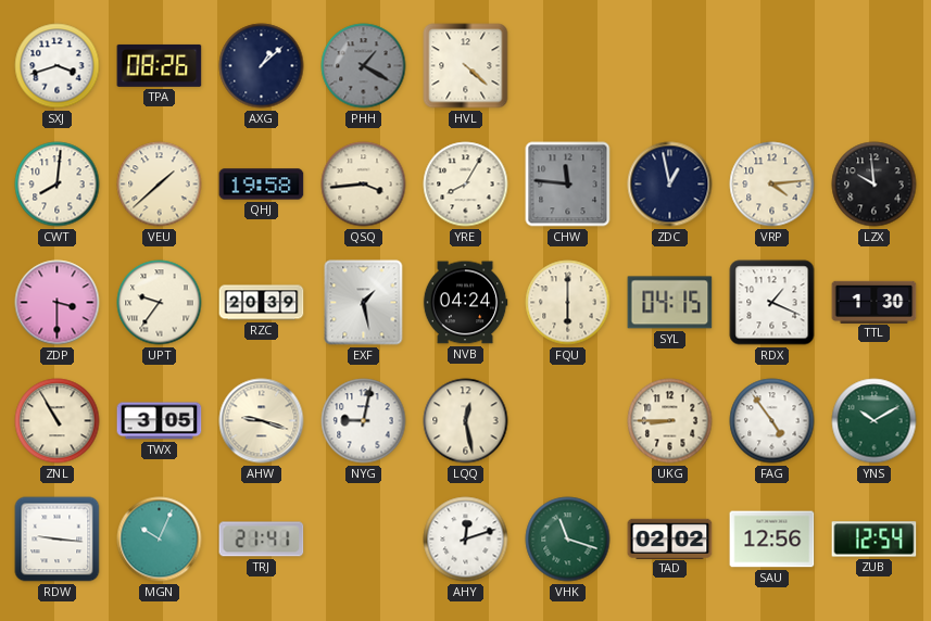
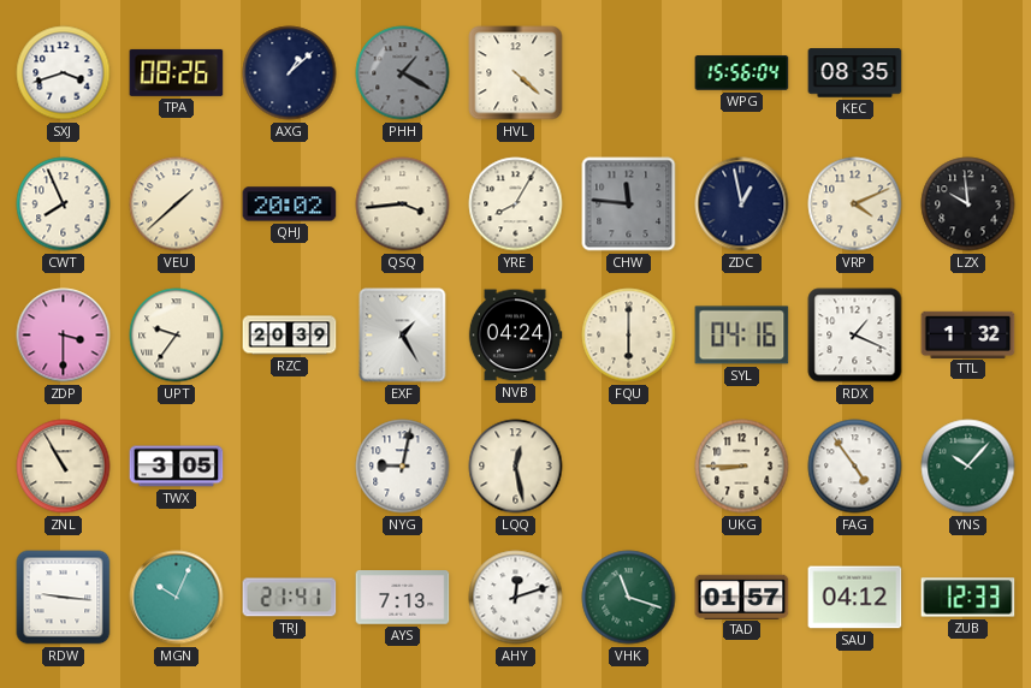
WPG: none -> 15:56
KEC: none -> 08:35
CWT: 8:01 -> 7:56
QHJ: 19:58 -> 20:02
VRP: 4:14 -> 4:11
EXF: 1:28 -> 1:25
SYL: 04:15 -> 04:16
TTL: 1:30 -> 1:32
AHW: 9:18 -> none
YNS: 10:10 -> 10:07
AYS: none -> 7:13
TAD: 02:02 -> 01:57
SAU: 12:56 -> 04:12
ZUB: 12:54 -> 12:33
